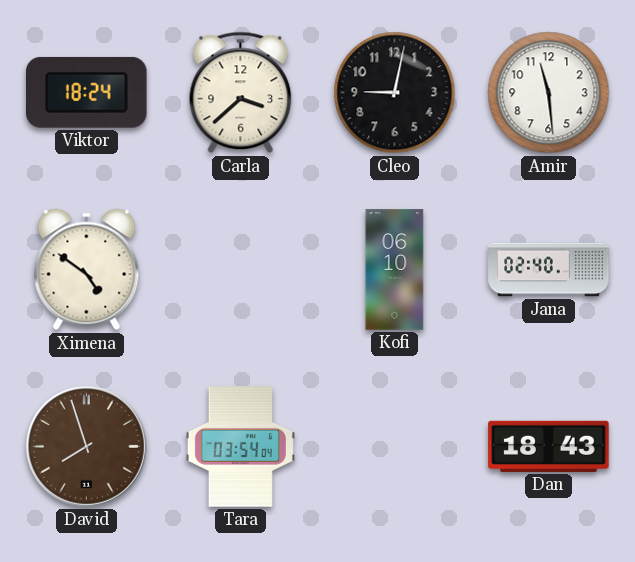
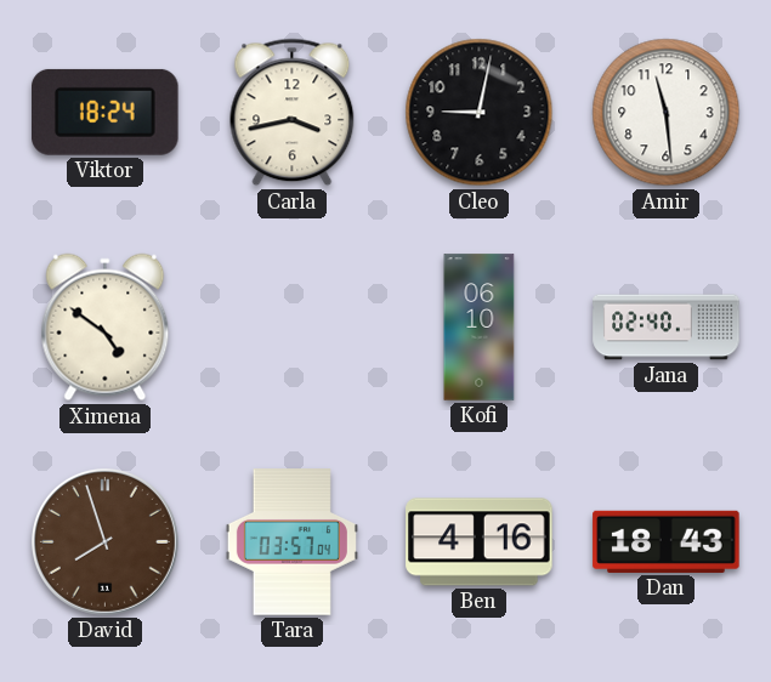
Carla: 3:38 -> 3:43
Tara: 03:54 -> 03:57
Ben: none -> 4:16
